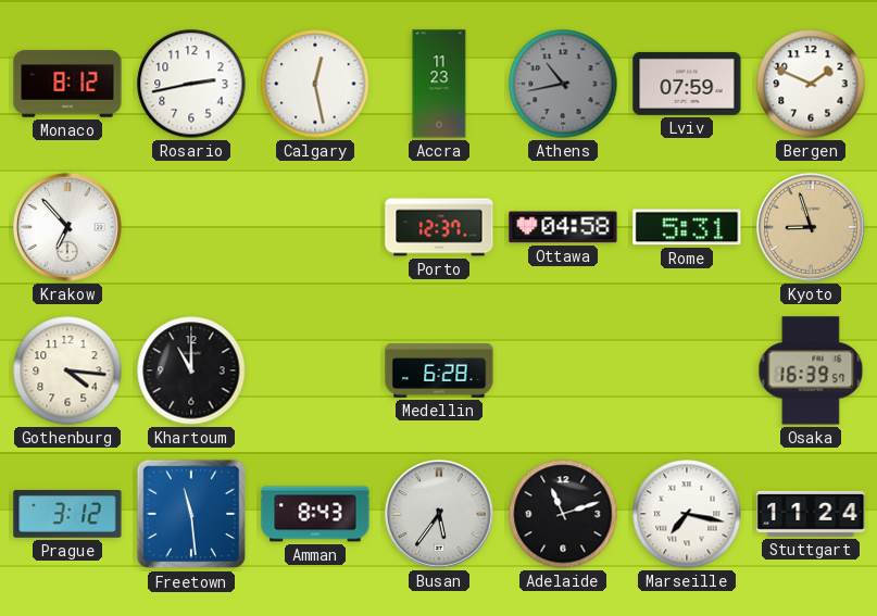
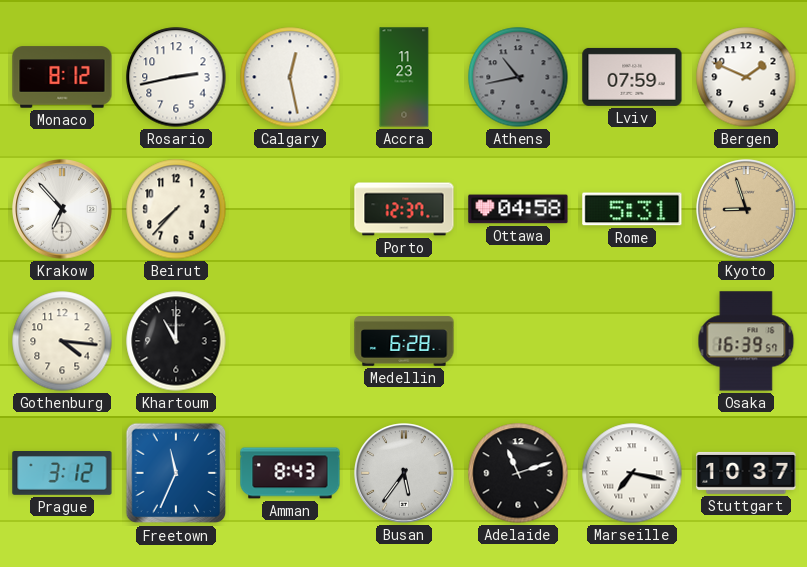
Beirut: none -> 7:37
Freetown: 11:29 -> 11:34
Stuttgart: 11:24 -> 10:37
